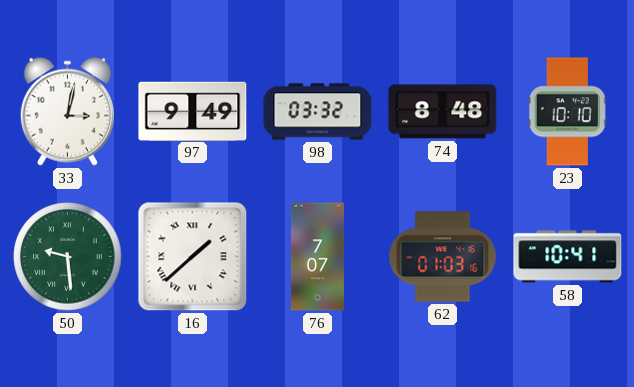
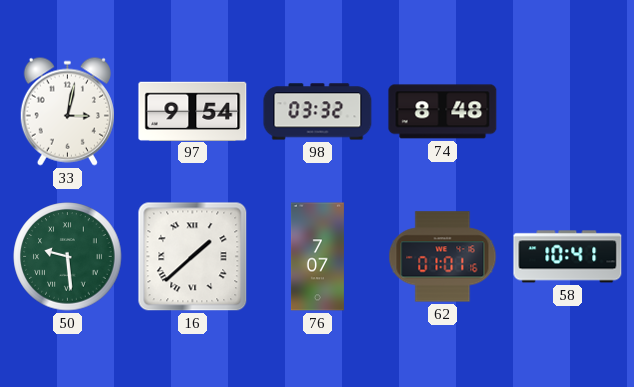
97: 9:49 -> 9:54
23: 10:10 -> none
62: 01:03 -> 01:01
